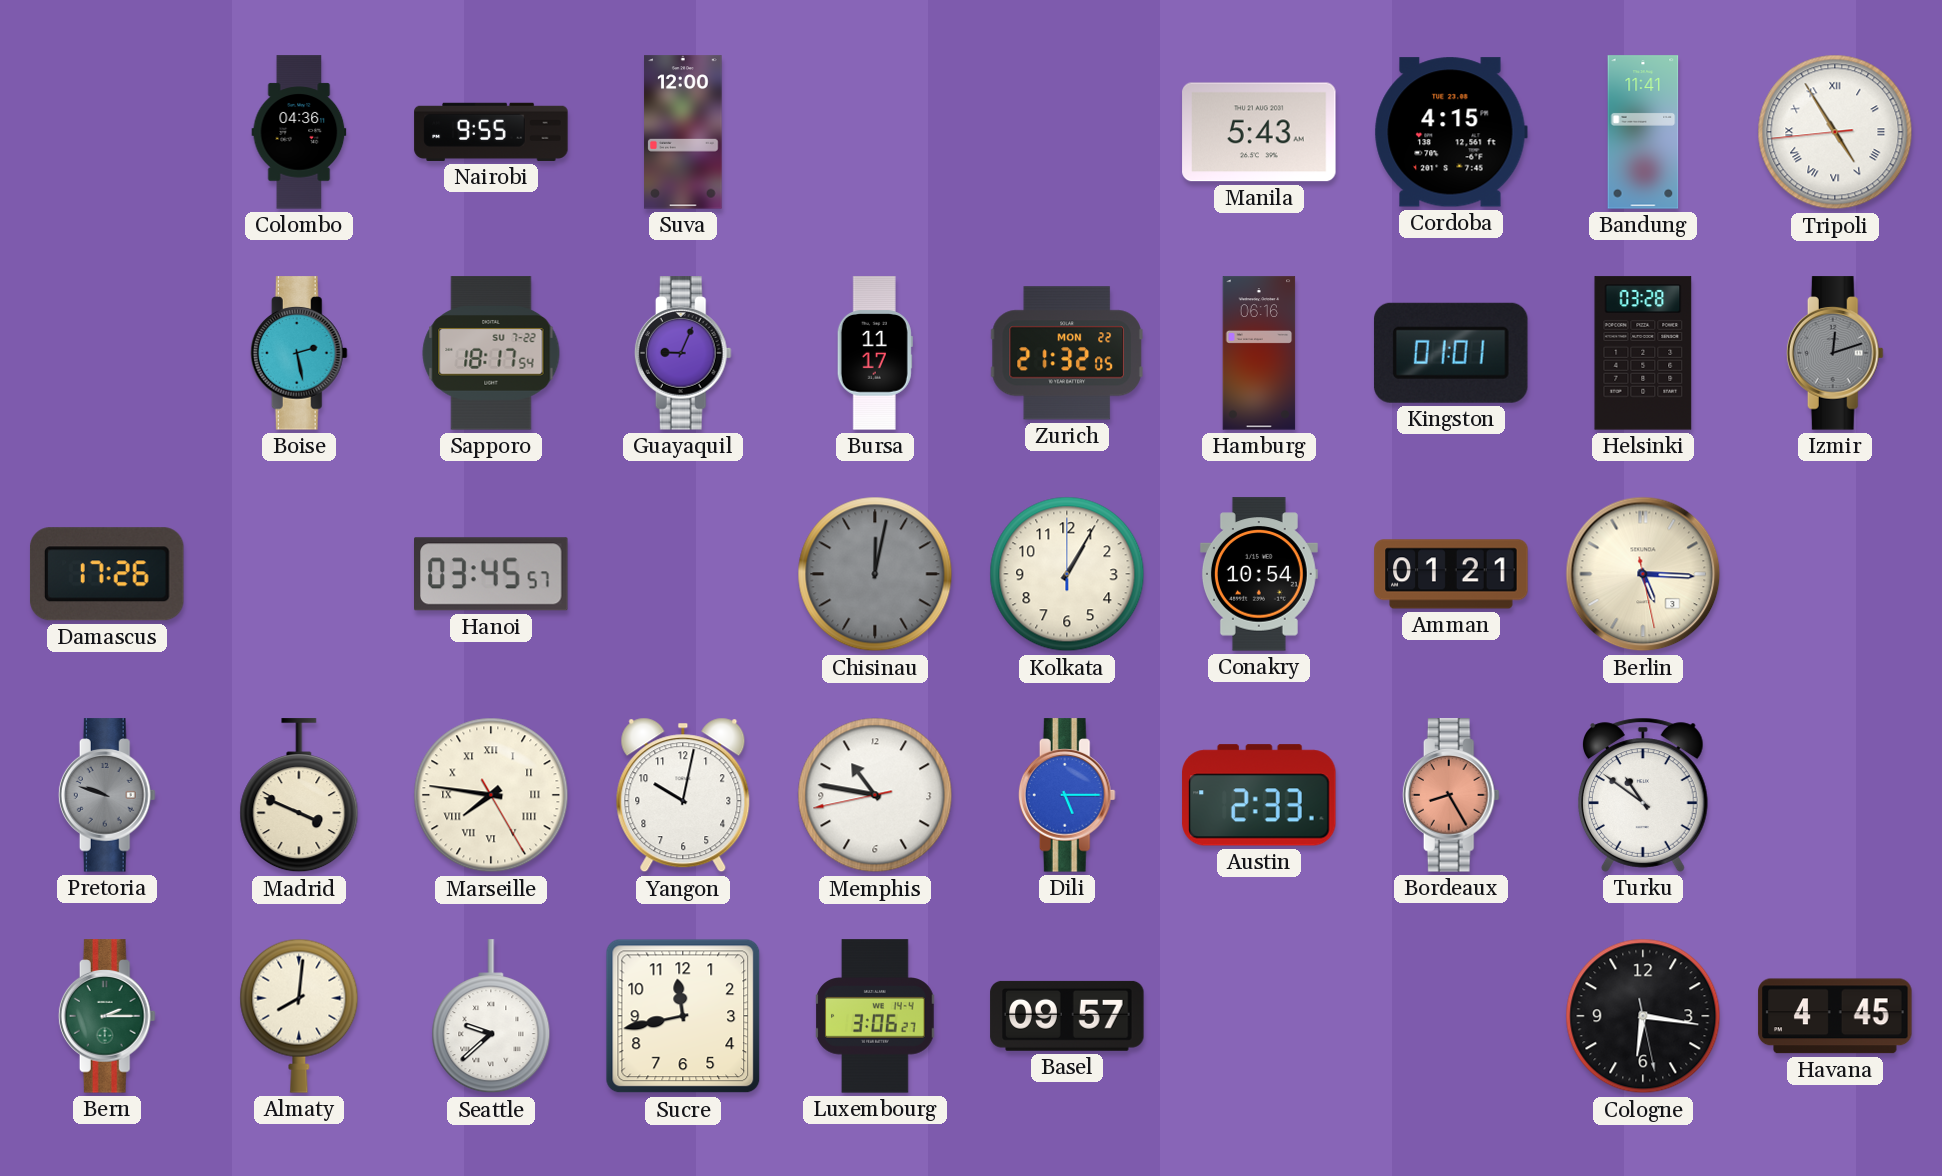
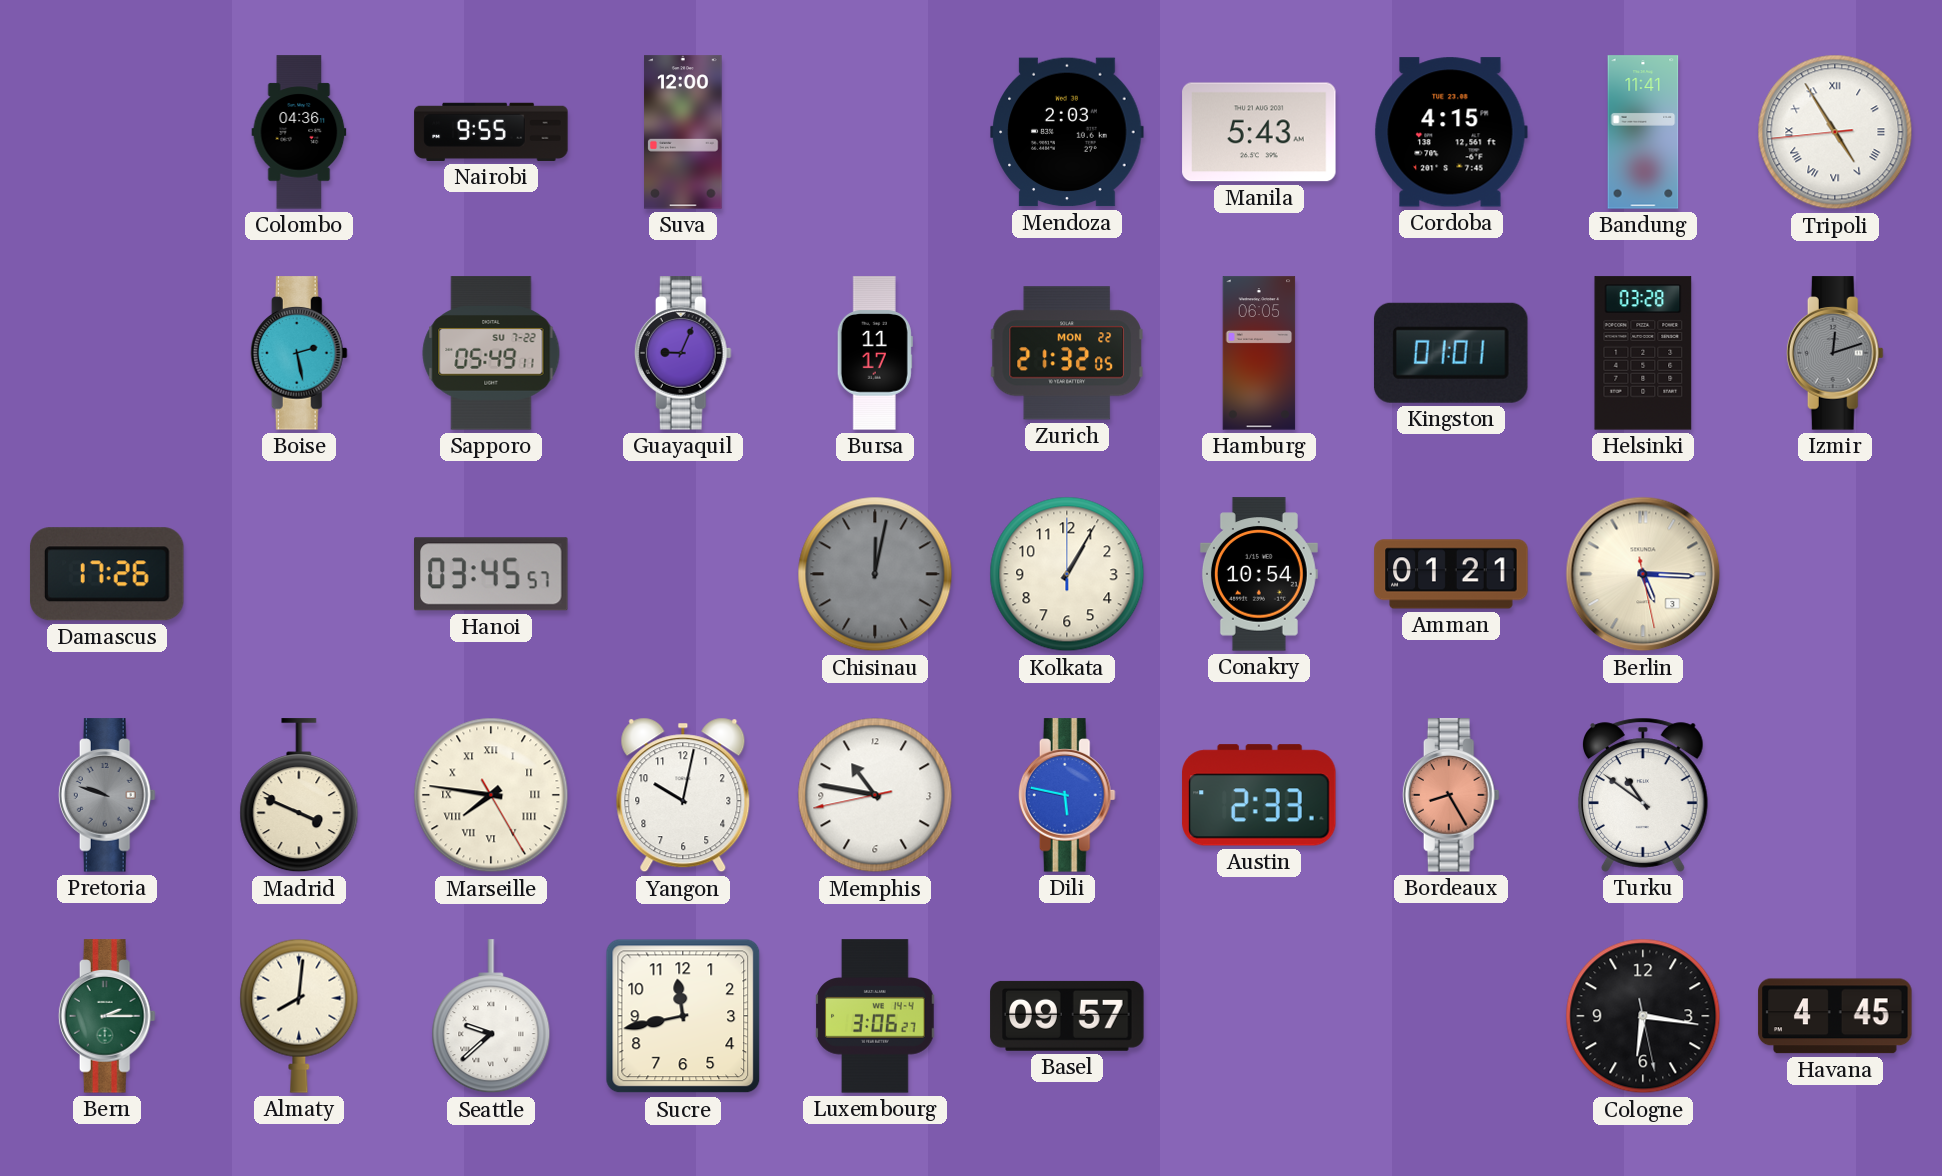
Mendoza: none -> 2:03
Sapporo: 18:17 -> 05:49
Hamburg: 06:16 -> 06:05
Dili: 5:15 -> 5:47
